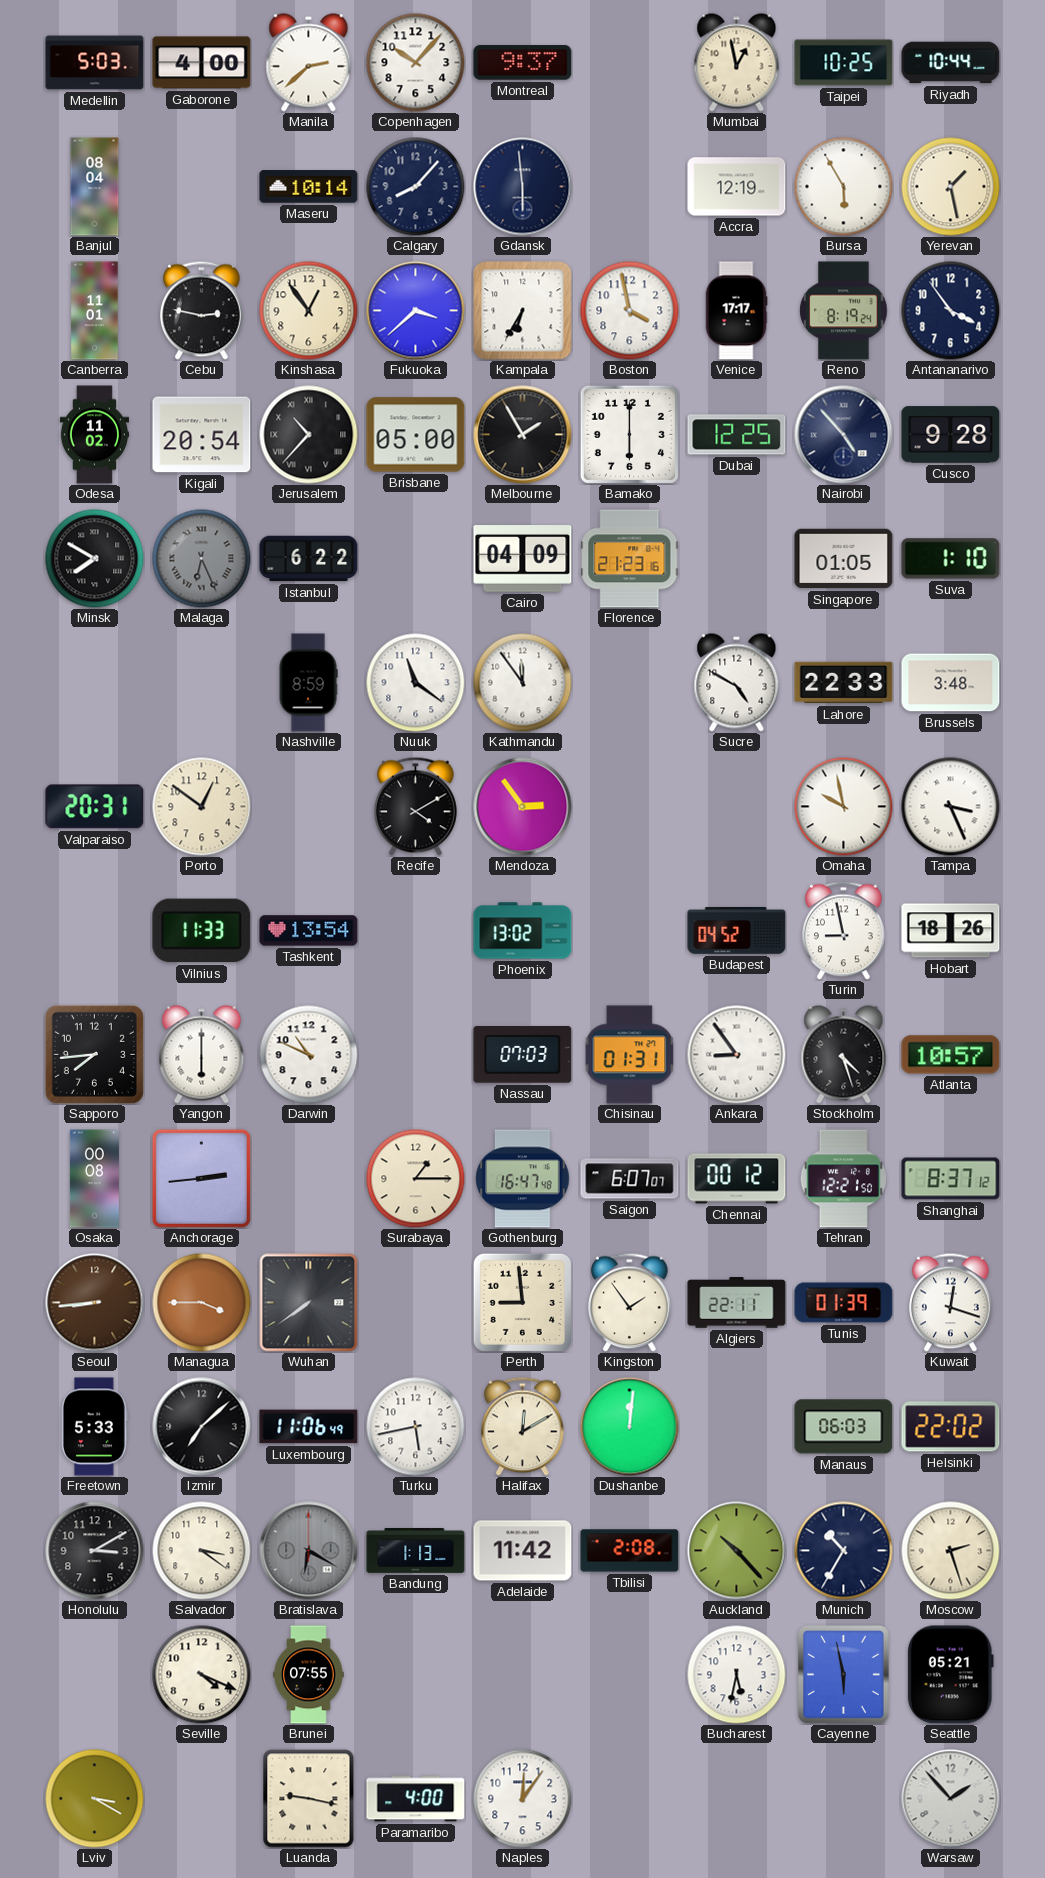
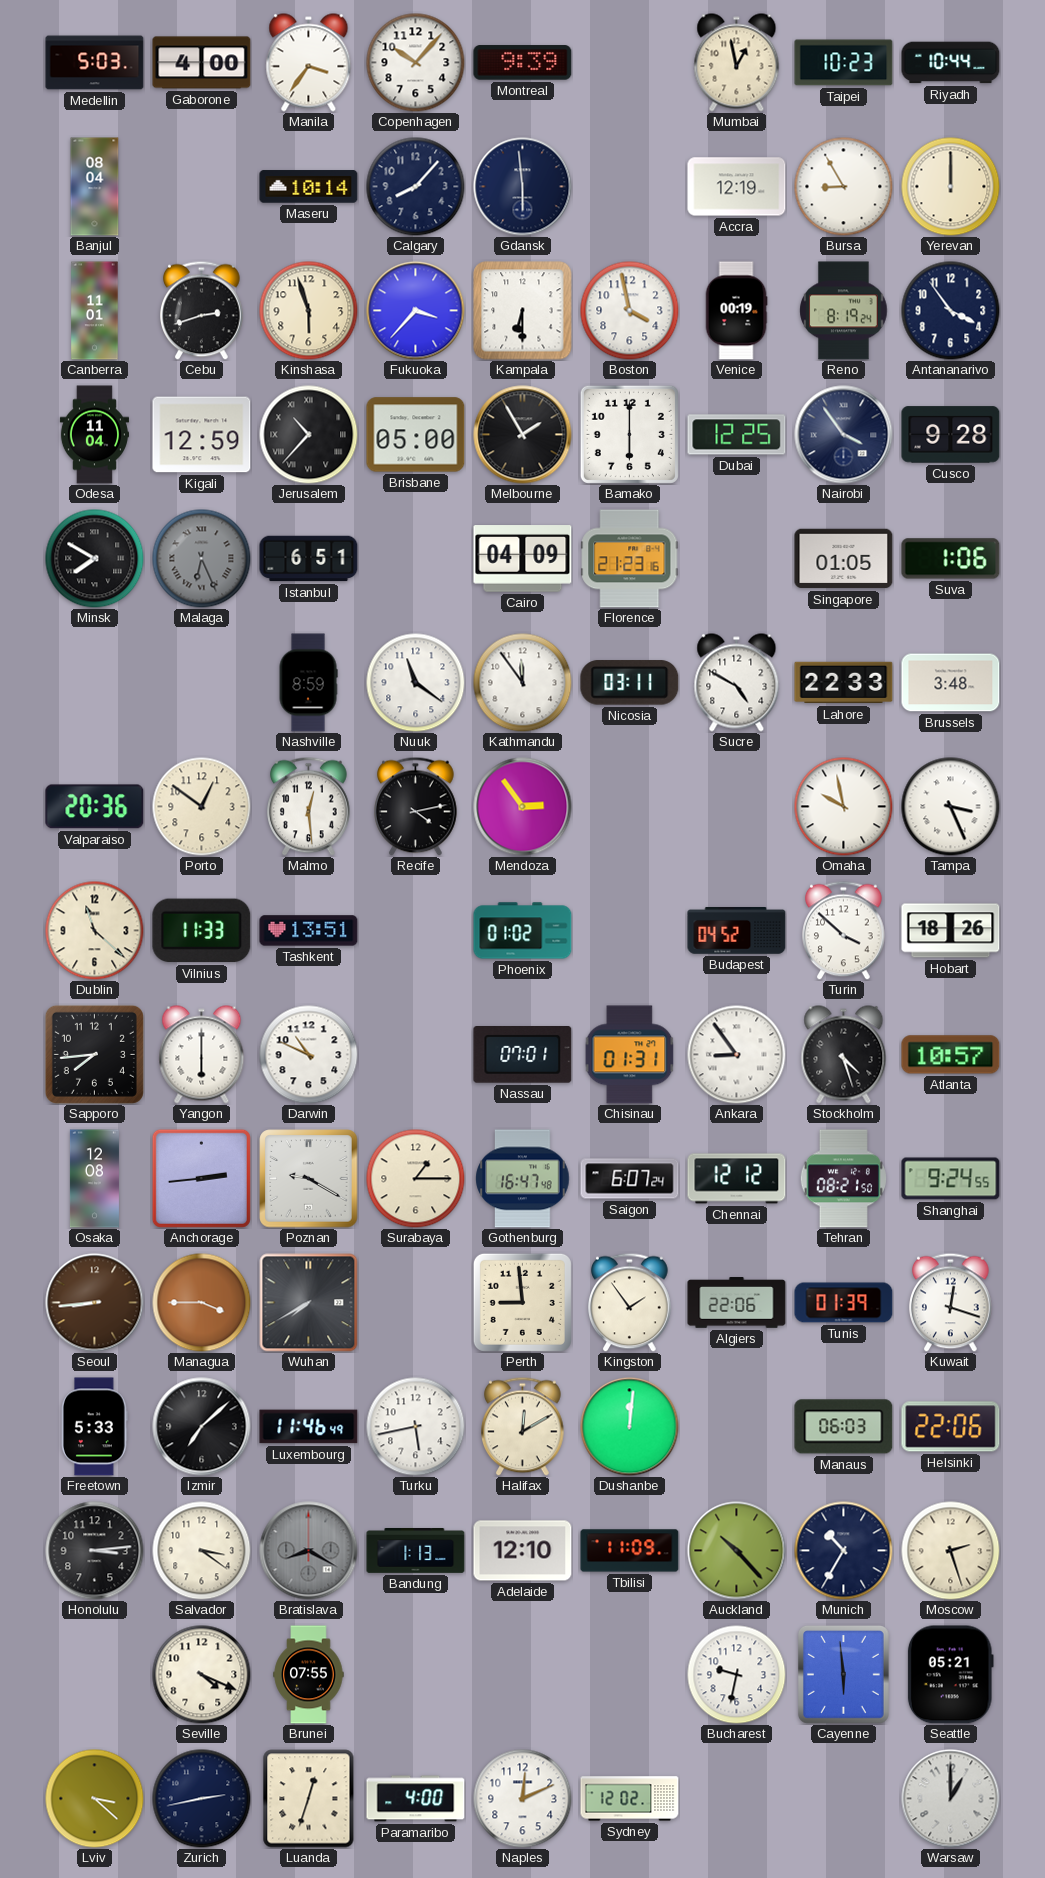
Manila: 2:38 -> 3:36
Montreal: 9:37 -> 9:39
Taipei: 10:25 -> 10:23
Bursa: 5:55 -> 8:55
Yerevan: 1:28 -> 12:00
Cebu: 2:47 -> 2:42
Kinshasa: 12:54 -> 5:57
Fukuoka: 3:38 -> 3:37
Kampala: 6:35 -> 6:30
Venice: 17:17 -> 00:19
Odesa: 11:02 -> 11:04
Kigali: 20:54 -> 12:59
Nairobi: 4:53 -> 3:54
Istanbul: 6:22 -> 6:51
Suva: 1:10 -> 1:06
Nicosia: none -> 03:11
Valparaiso: 20:31 -> 20:36
Malmo: none -> 12:29
Recife: 4:10 -> 4:13
Dublin: none -> 11:22
Tashkent: 13:54 -> 13:51
Phoenix: 13:02 -> 01:02
Turin: 8:58 -> 3:52
Nassau: 07:03 -> 07:01
Osaka: 00:08 -> 12:08
Poznan: none -> 9:20
Saigon: 6:07:07 -> 6:07:24
Chennai: 00:12 -> 12:12
Tehran: 12:21 -> 08:21
Shanghai: 8:37 -> 9:24
Wuhan: 7:39 -> 7:40
Algiers: 22:11 -> 22:06
Luxembourg: 11:06 -> 11:46
Helsinki: 22:02 -> 22:06
Honolulu: 3:10 -> 3:14
Bratislava: 6:20 -> 8:20
Adelaide: 11:42 -> 12:10
Tbilisi: 2:08 -> 11:09
Bucharest: 5:32 -> 9:32
Cayenne: 5:58 -> 5:59
Lviv: 3:20 -> 3:22
Zurich: none -> 2:43
Luanda: 9:17 -> 12:33
Naples: 12:06 -> 12:11
Sydney: none -> 12:02
Warsaw: 1:53 -> 1:00
